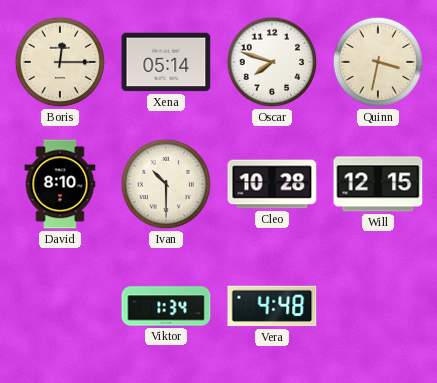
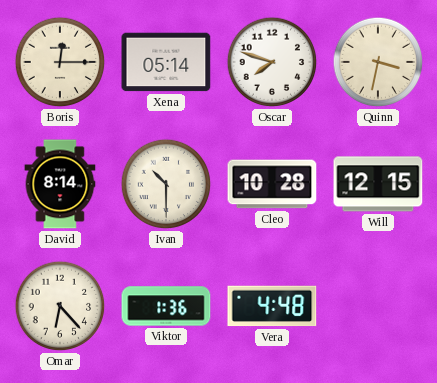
David: 8:10 -> 8:14
Omar: none -> 6:23
Viktor: 1:34 -> 1:36
